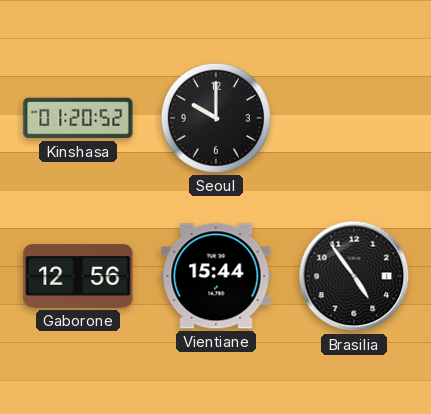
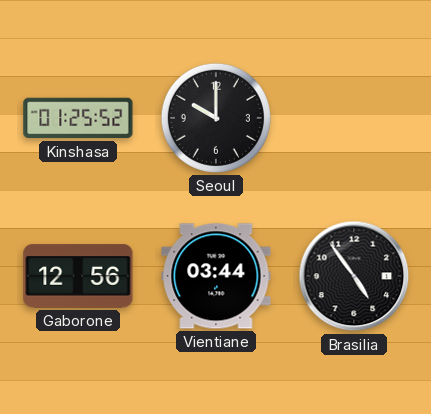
Kinshasa: 01:20 -> 01:25
Vientiane: 15:44 -> 03:44
